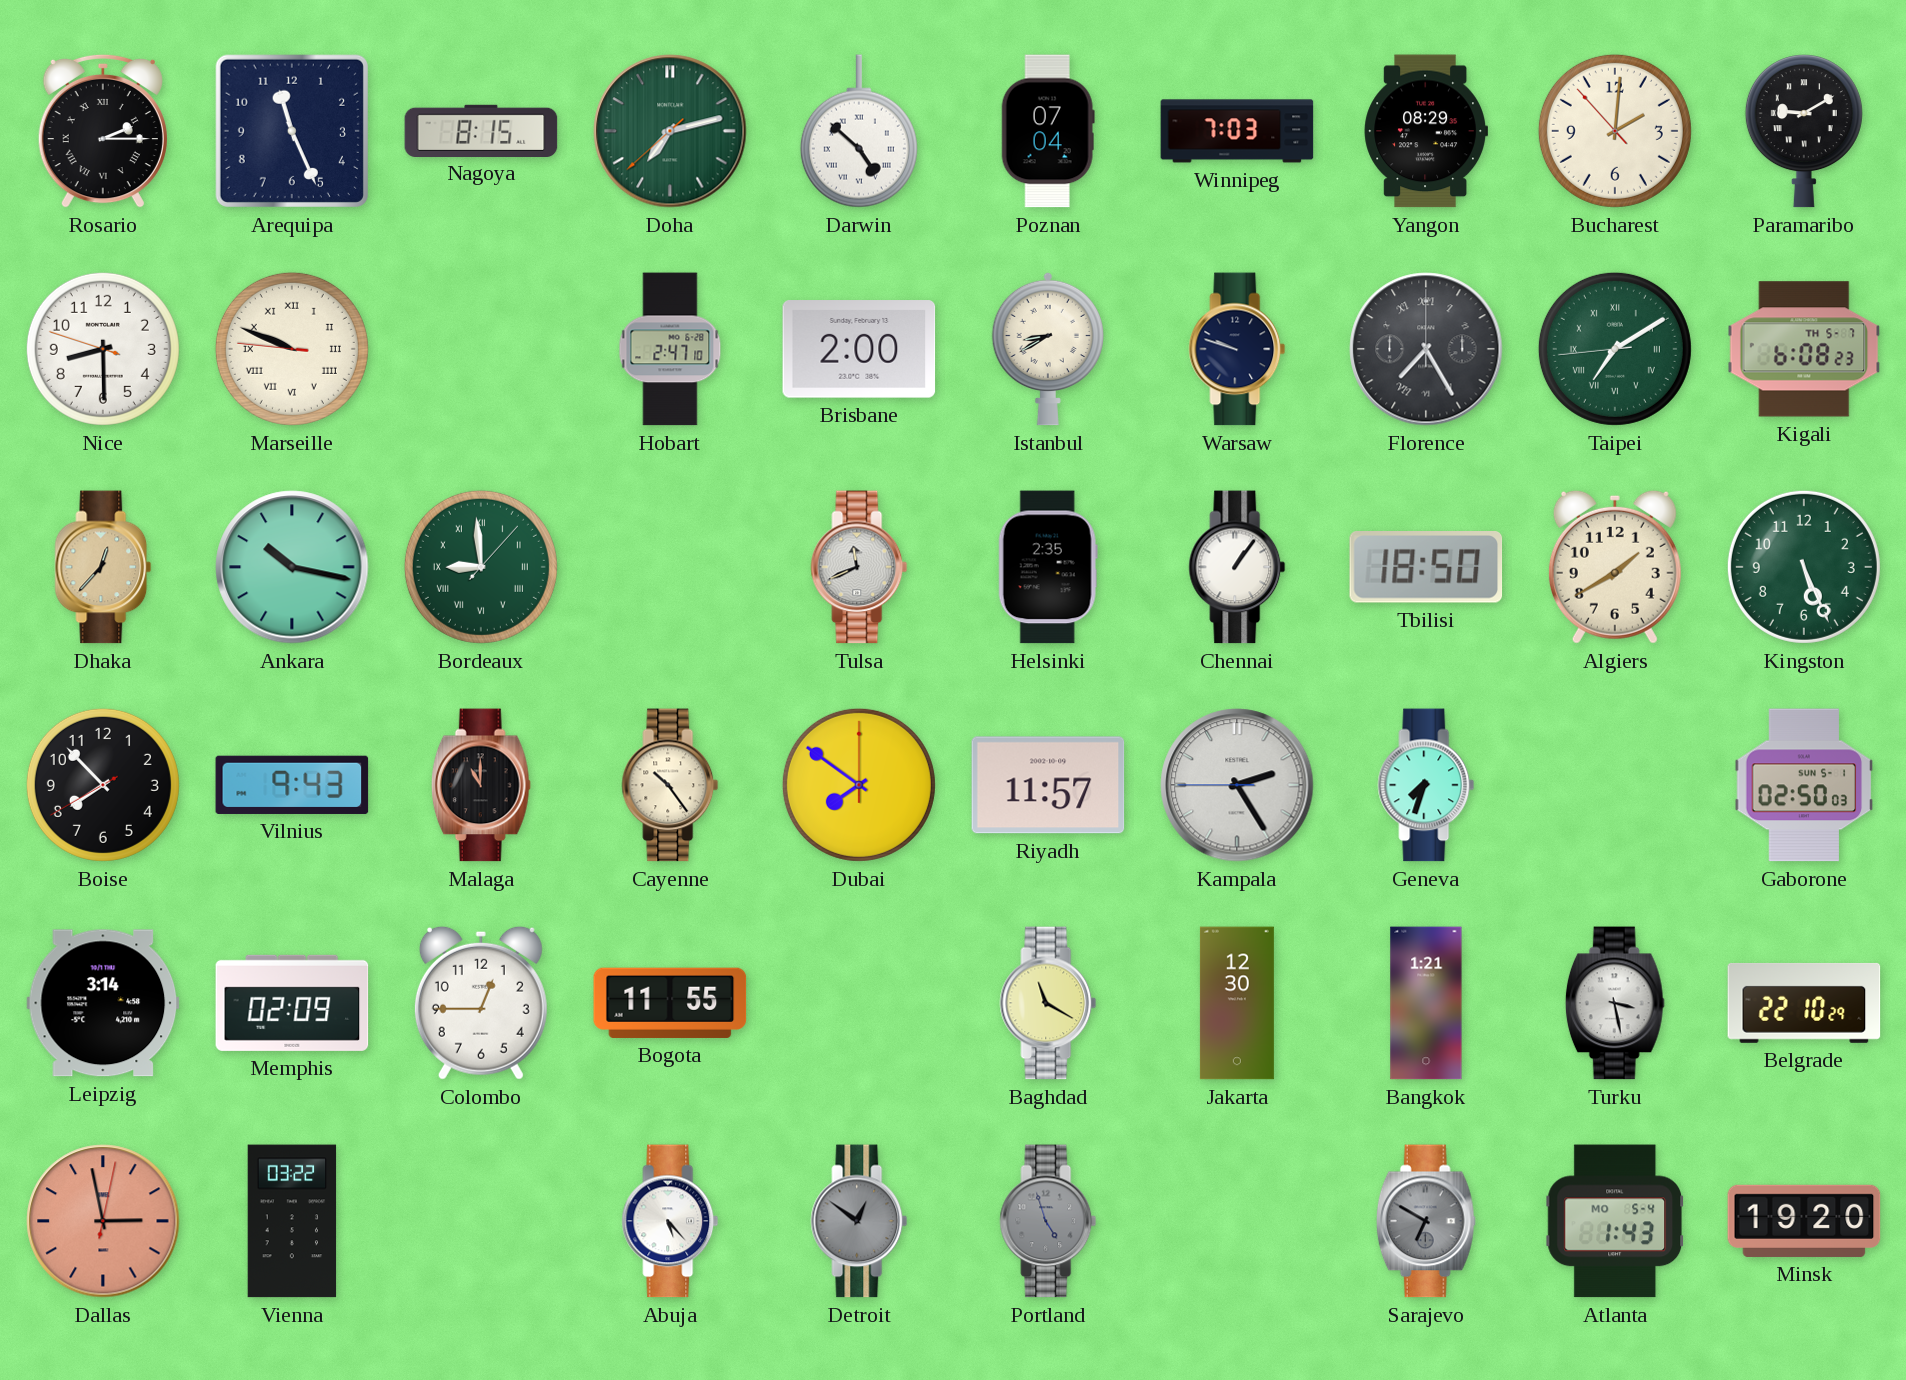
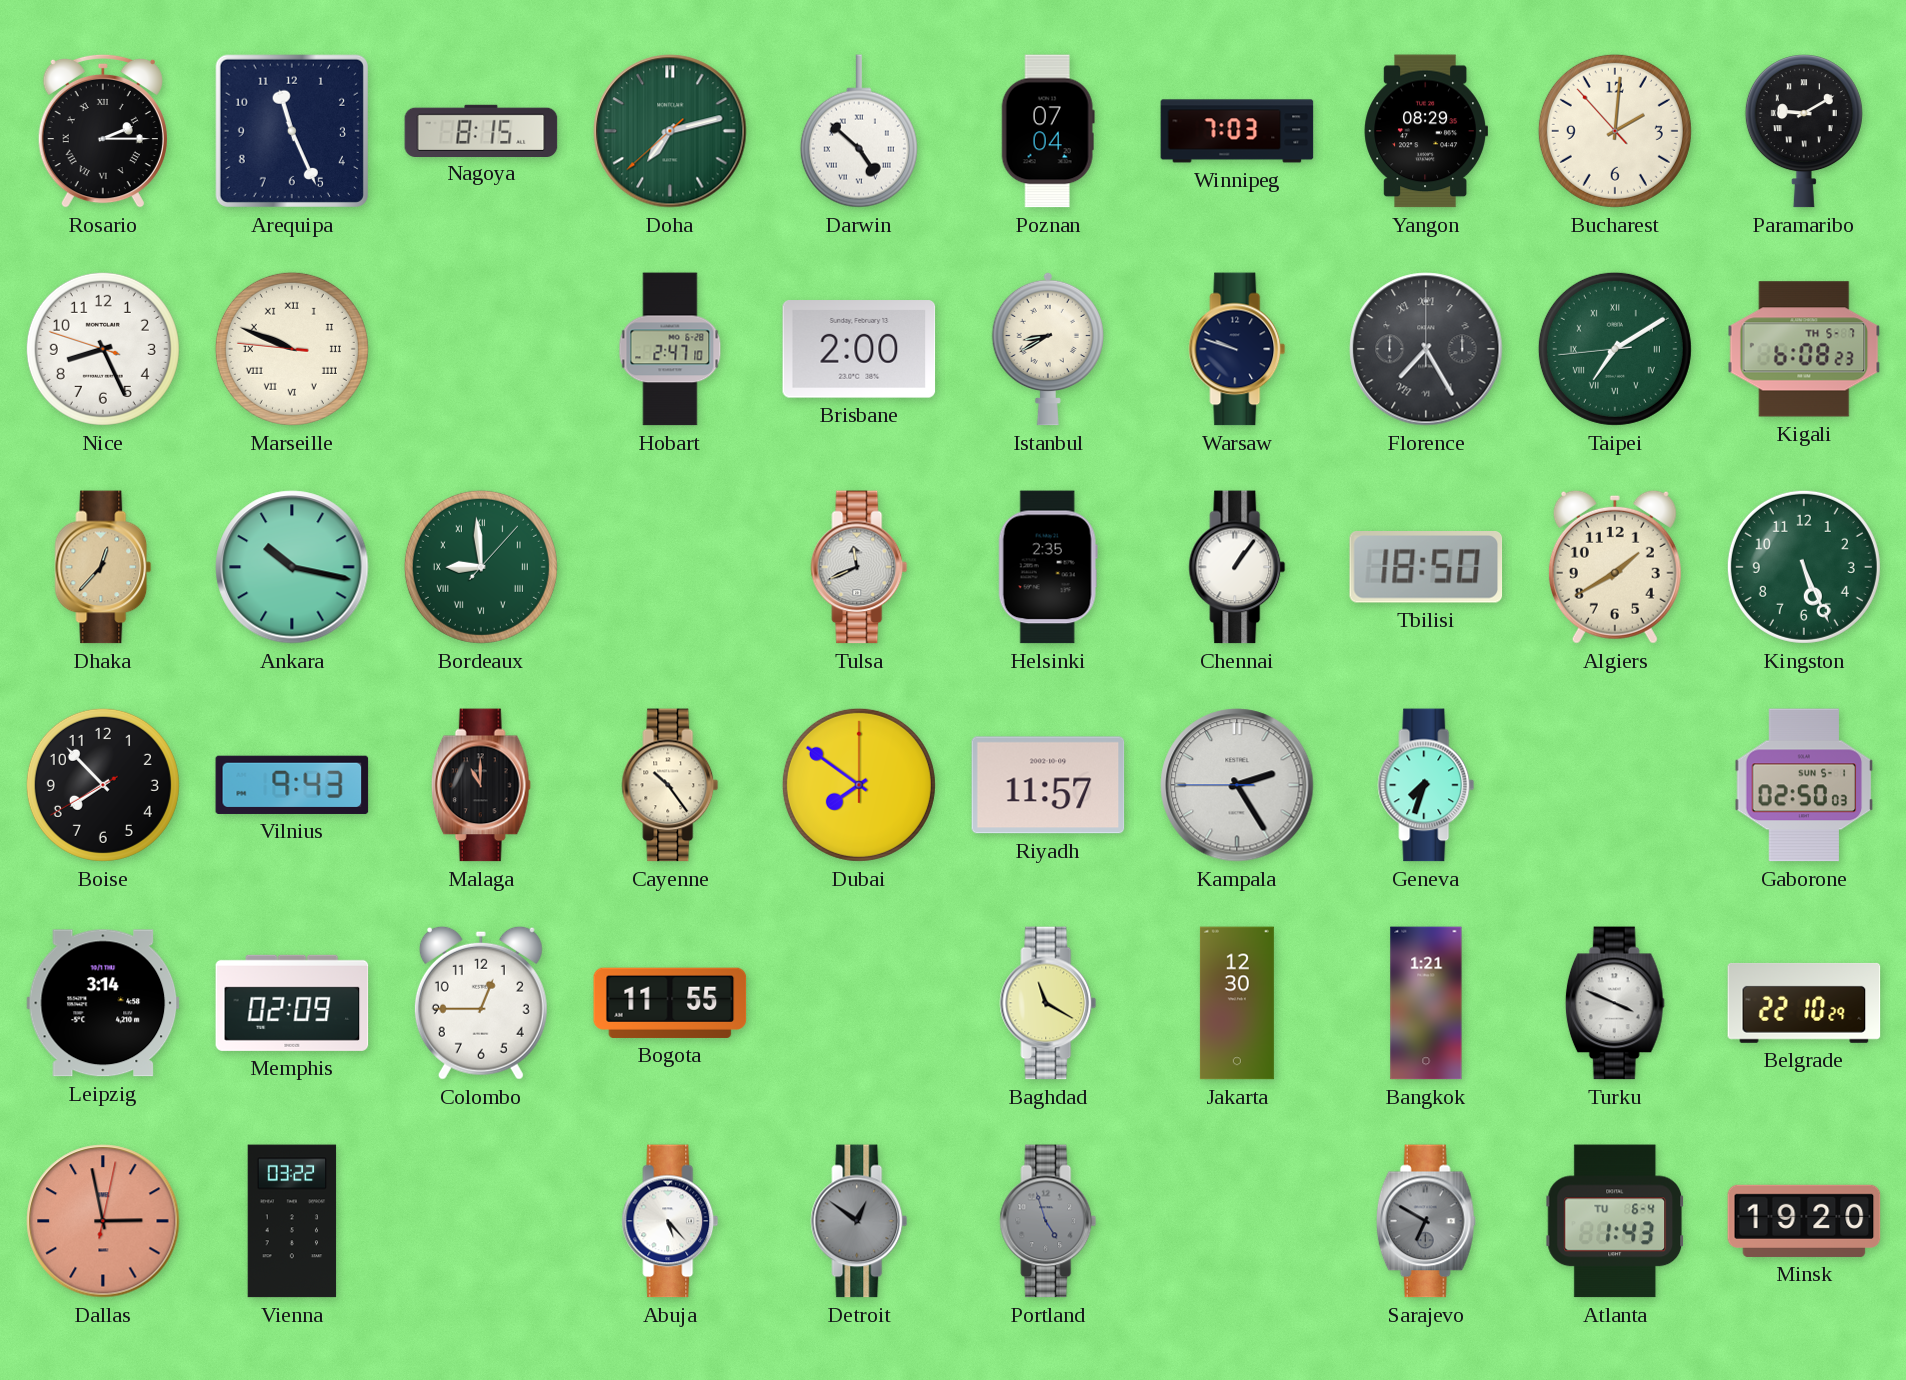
Nice: 8:29 -> 8:25
Turku: 3:28 -> 3:49
Atlanta date: MO 5-4 -> TU 6-4
